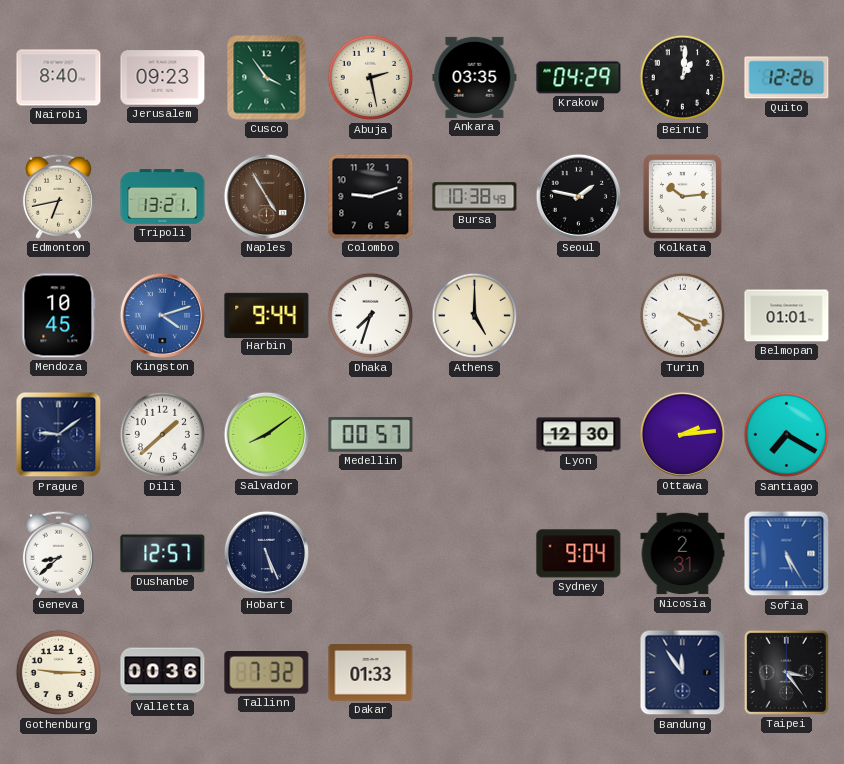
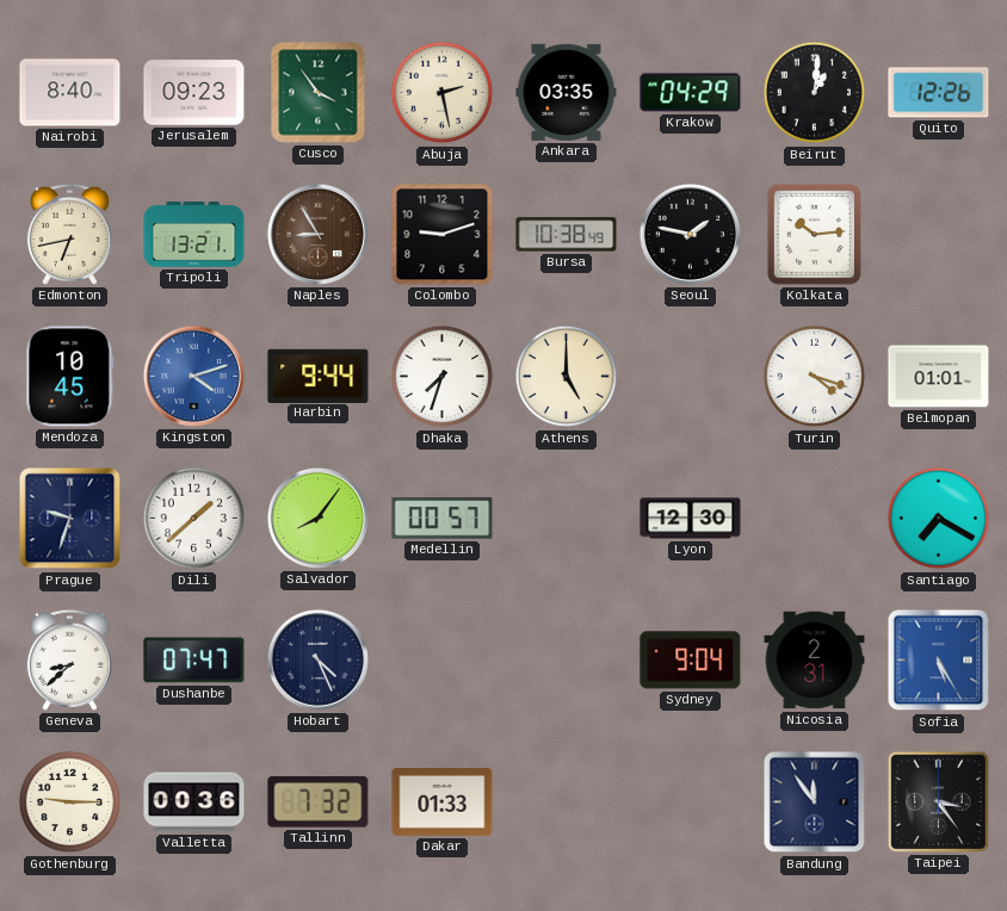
Naples: 4:55 -> 8:55
Prague: 9:09 -> 9:33
Salvador: 8:09 -> 8:06
Ottawa: 2:14 -> none
Dushanbe: 12:57 -> 07:47
Hobart: 5:26 -> 4:26
